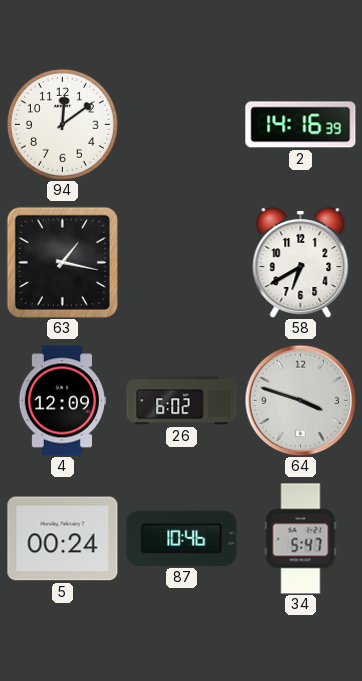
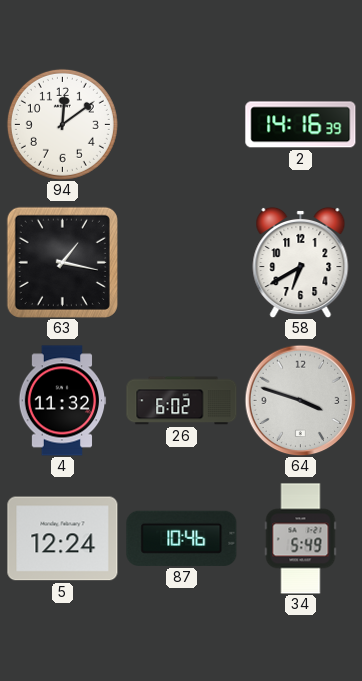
4: 12:09 -> 11:32
5: 00:24 -> 12:24
34: 5:47 -> 5:49
